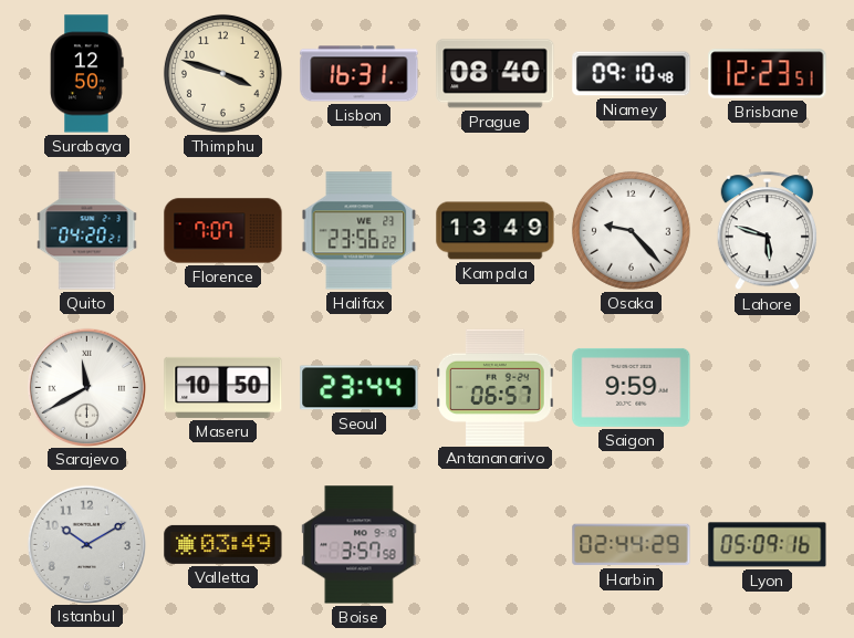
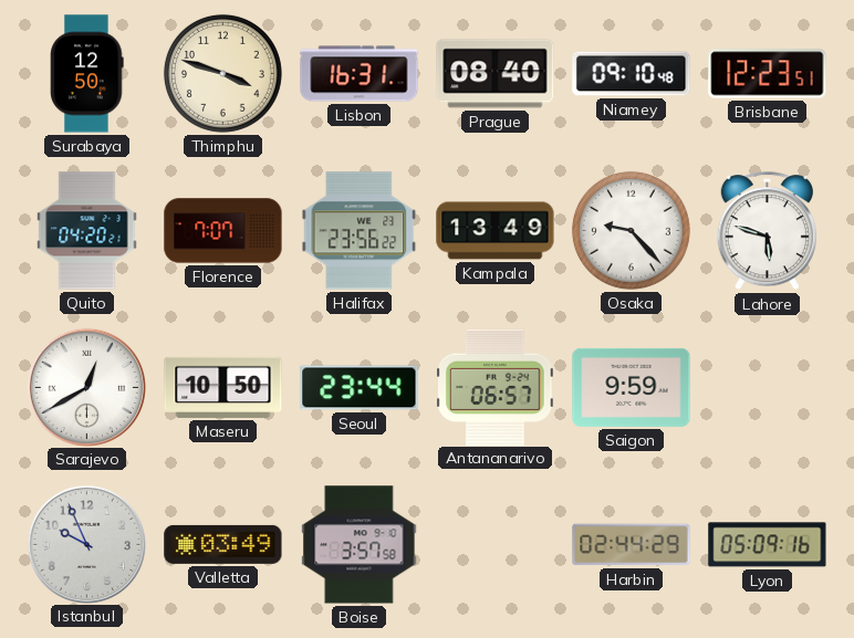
Sarajevo: 11:40 -> 12:40
Istanbul: 10:10 -> 9:56
